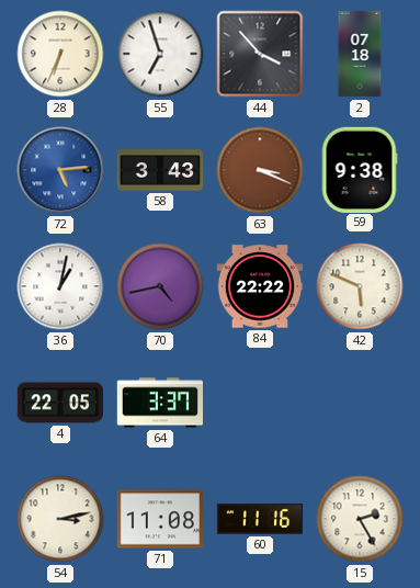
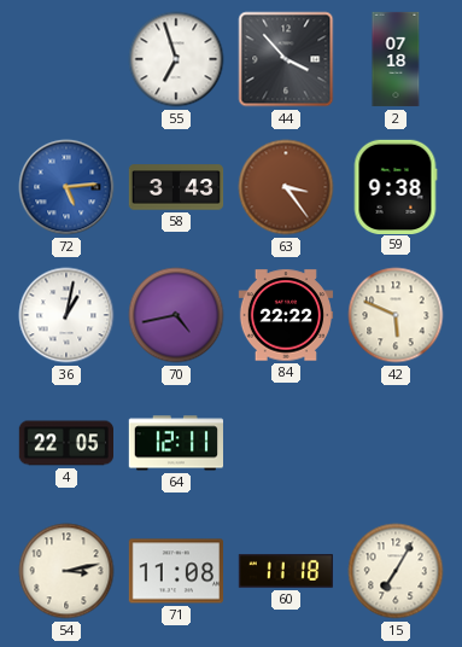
28: 6:34 -> none
63: 3:19 -> 3:24
64: 3:37 -> 12:11
60: 11:16 -> 11:18
15: 2:25 -> 7:05
